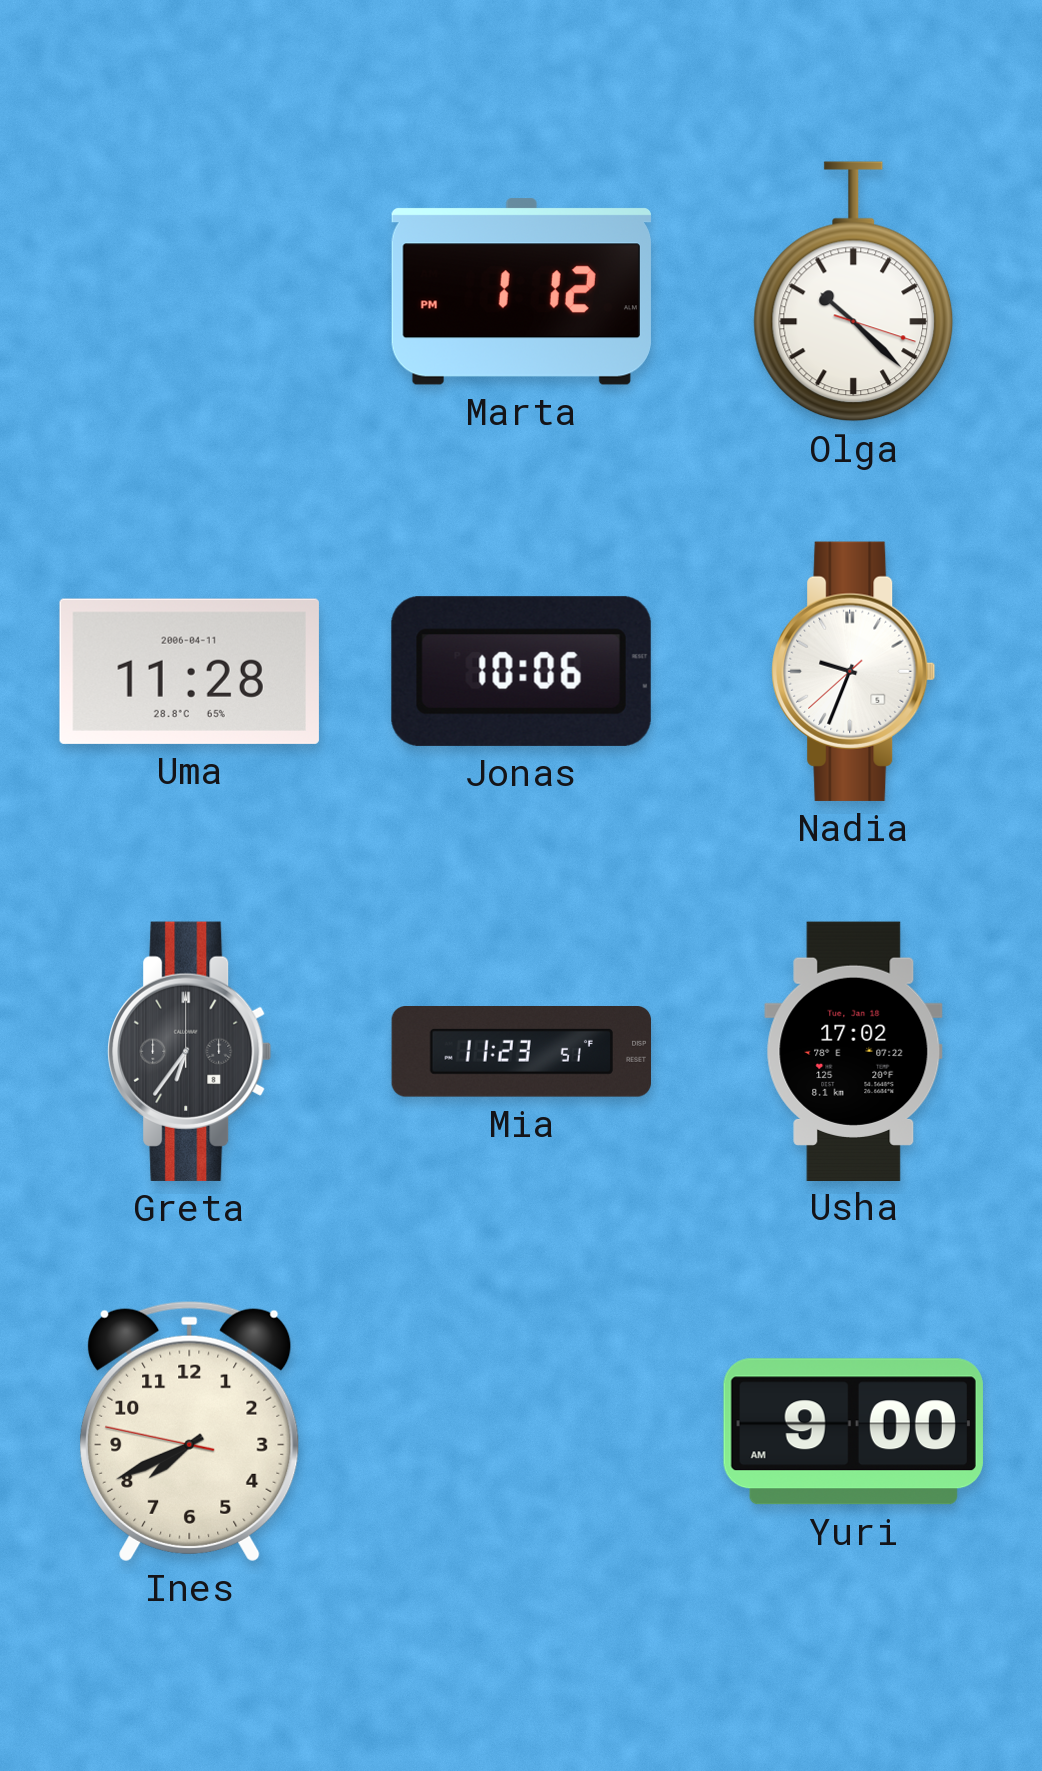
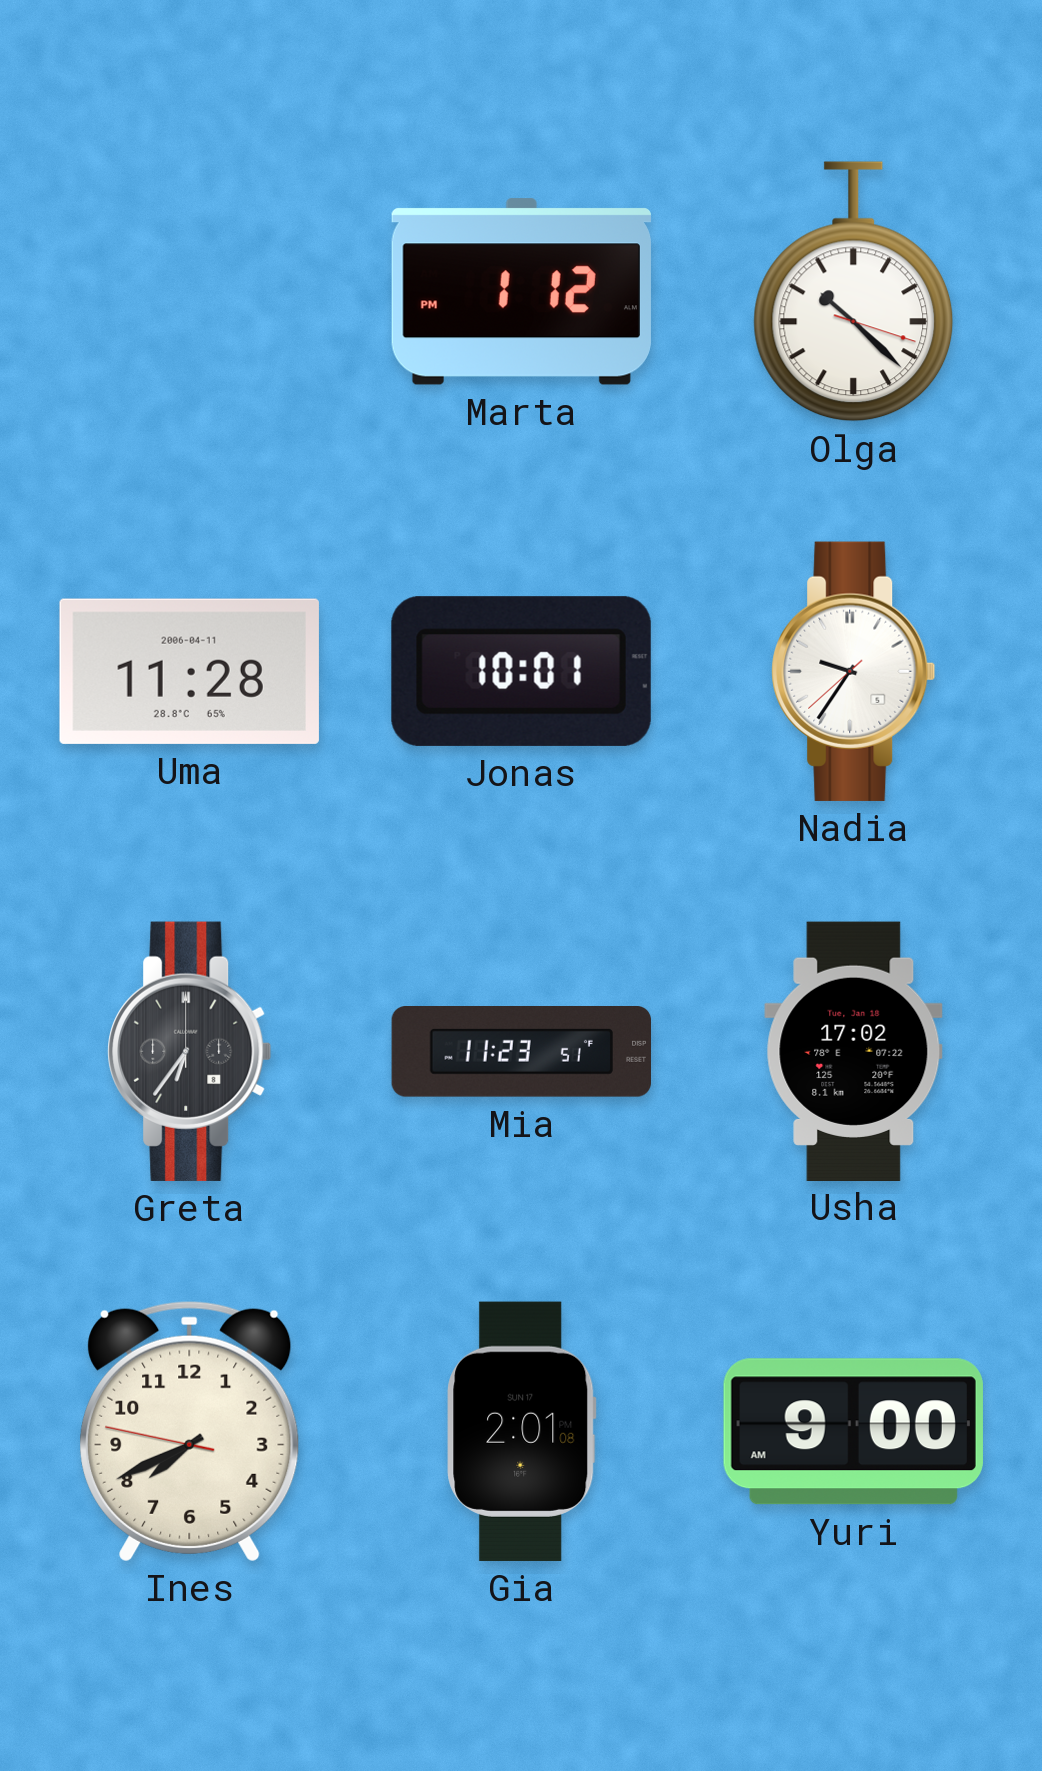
Jonas: 10:06 -> 10:01
Nadia: 9:33 -> 9:35
Gia: none -> 2:01
